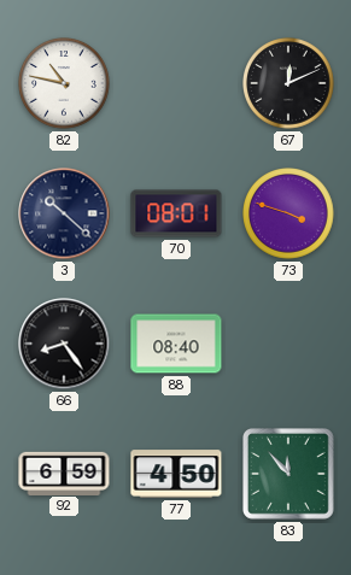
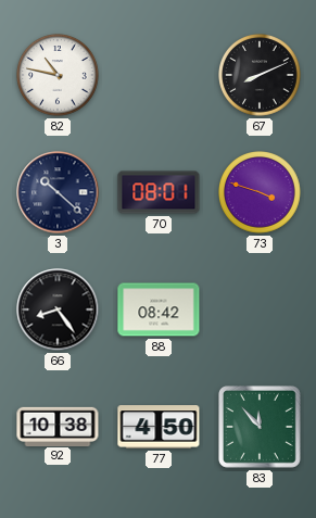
67: 12:11 -> 8:11
88: 08:40 -> 08:42
92: 6:59 -> 10:38
